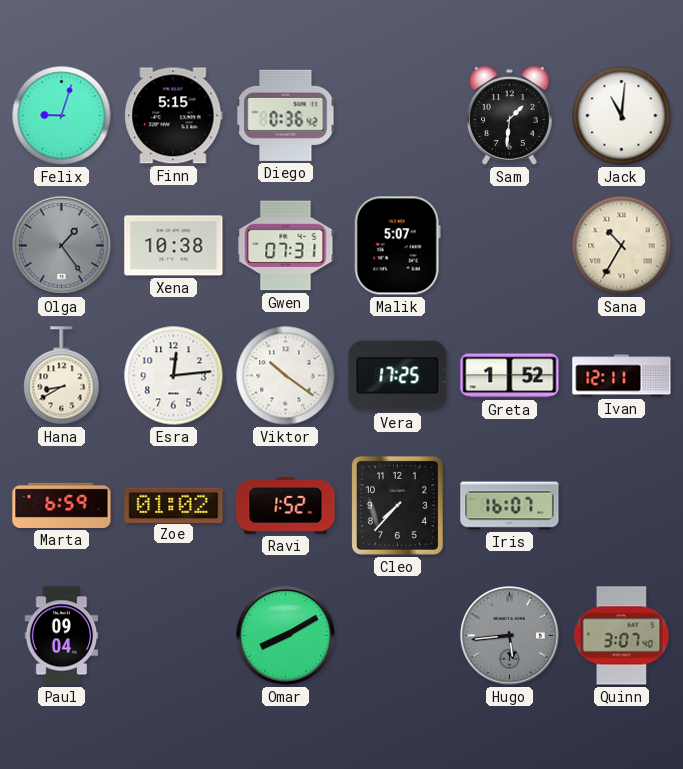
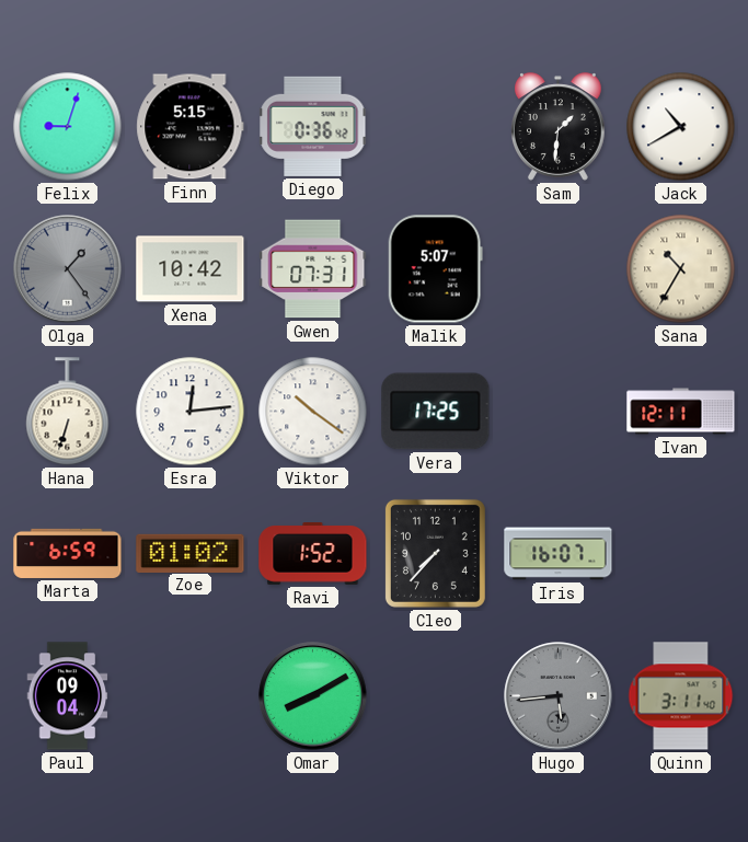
Jack: 11:01 -> 10:40
Xena: 10:38 -> 10:42
Hana: 8:40 -> 6:33
Greta: 1:52 -> none
Quinn: 3:07 -> 3:11
